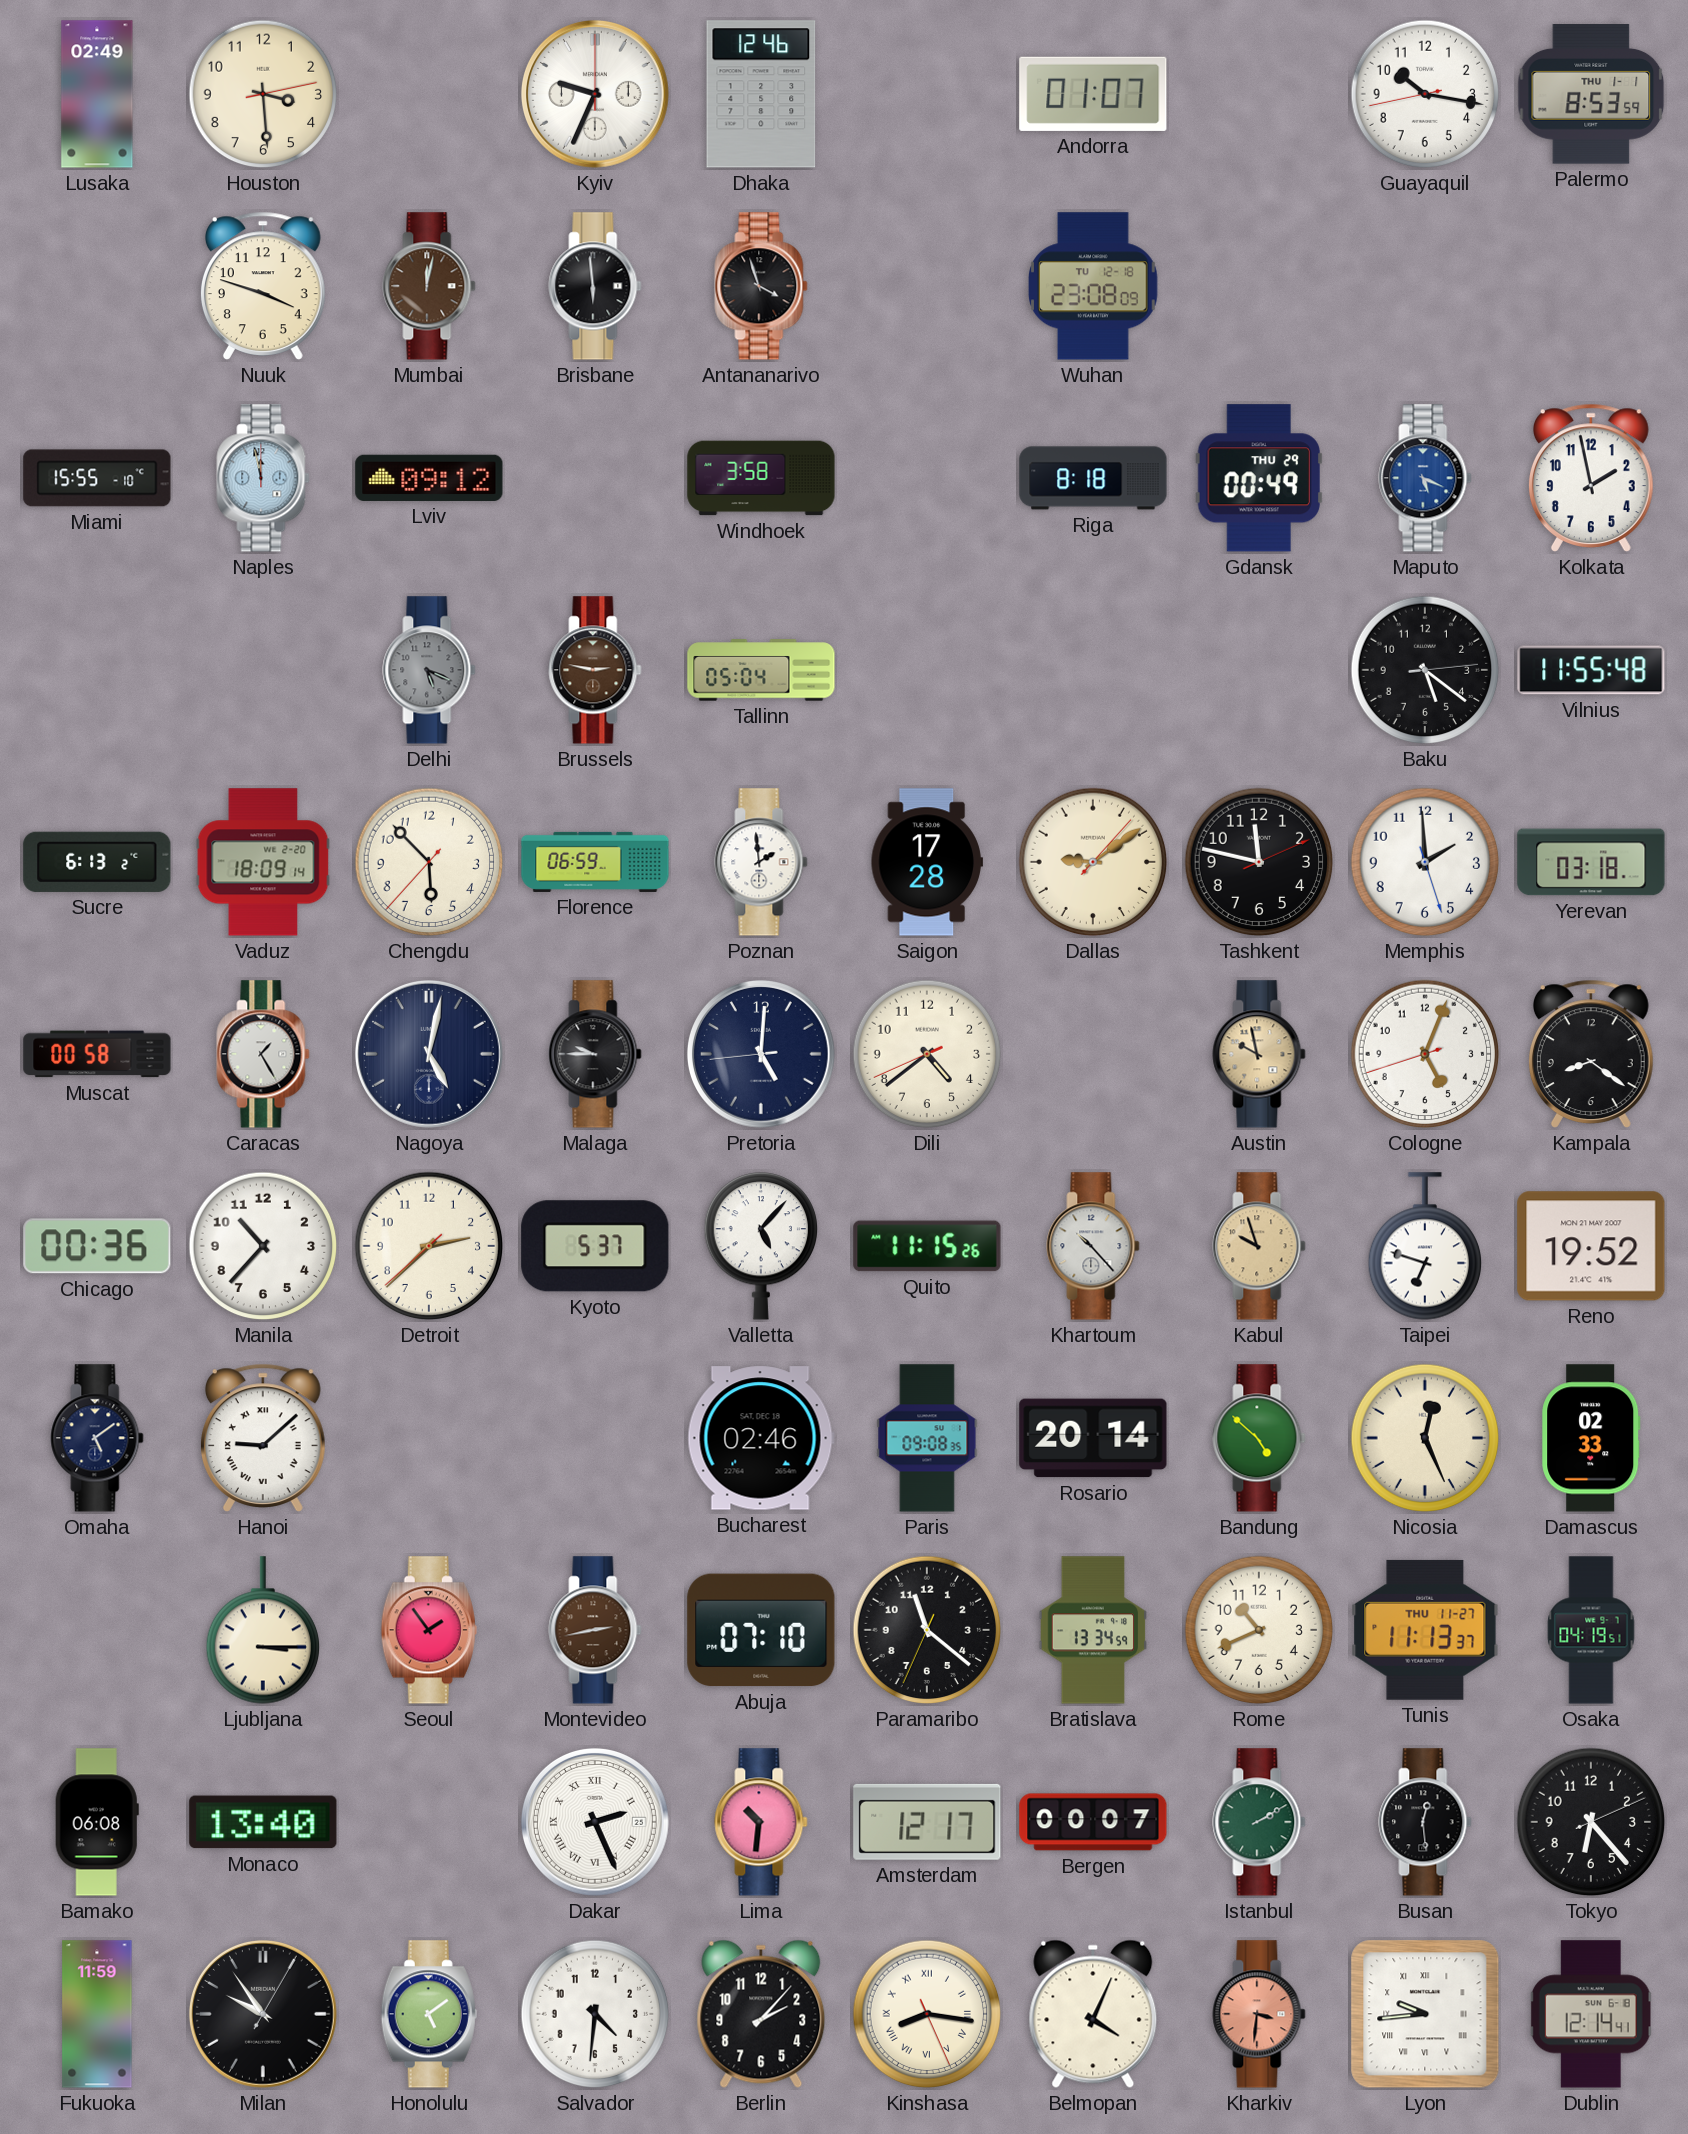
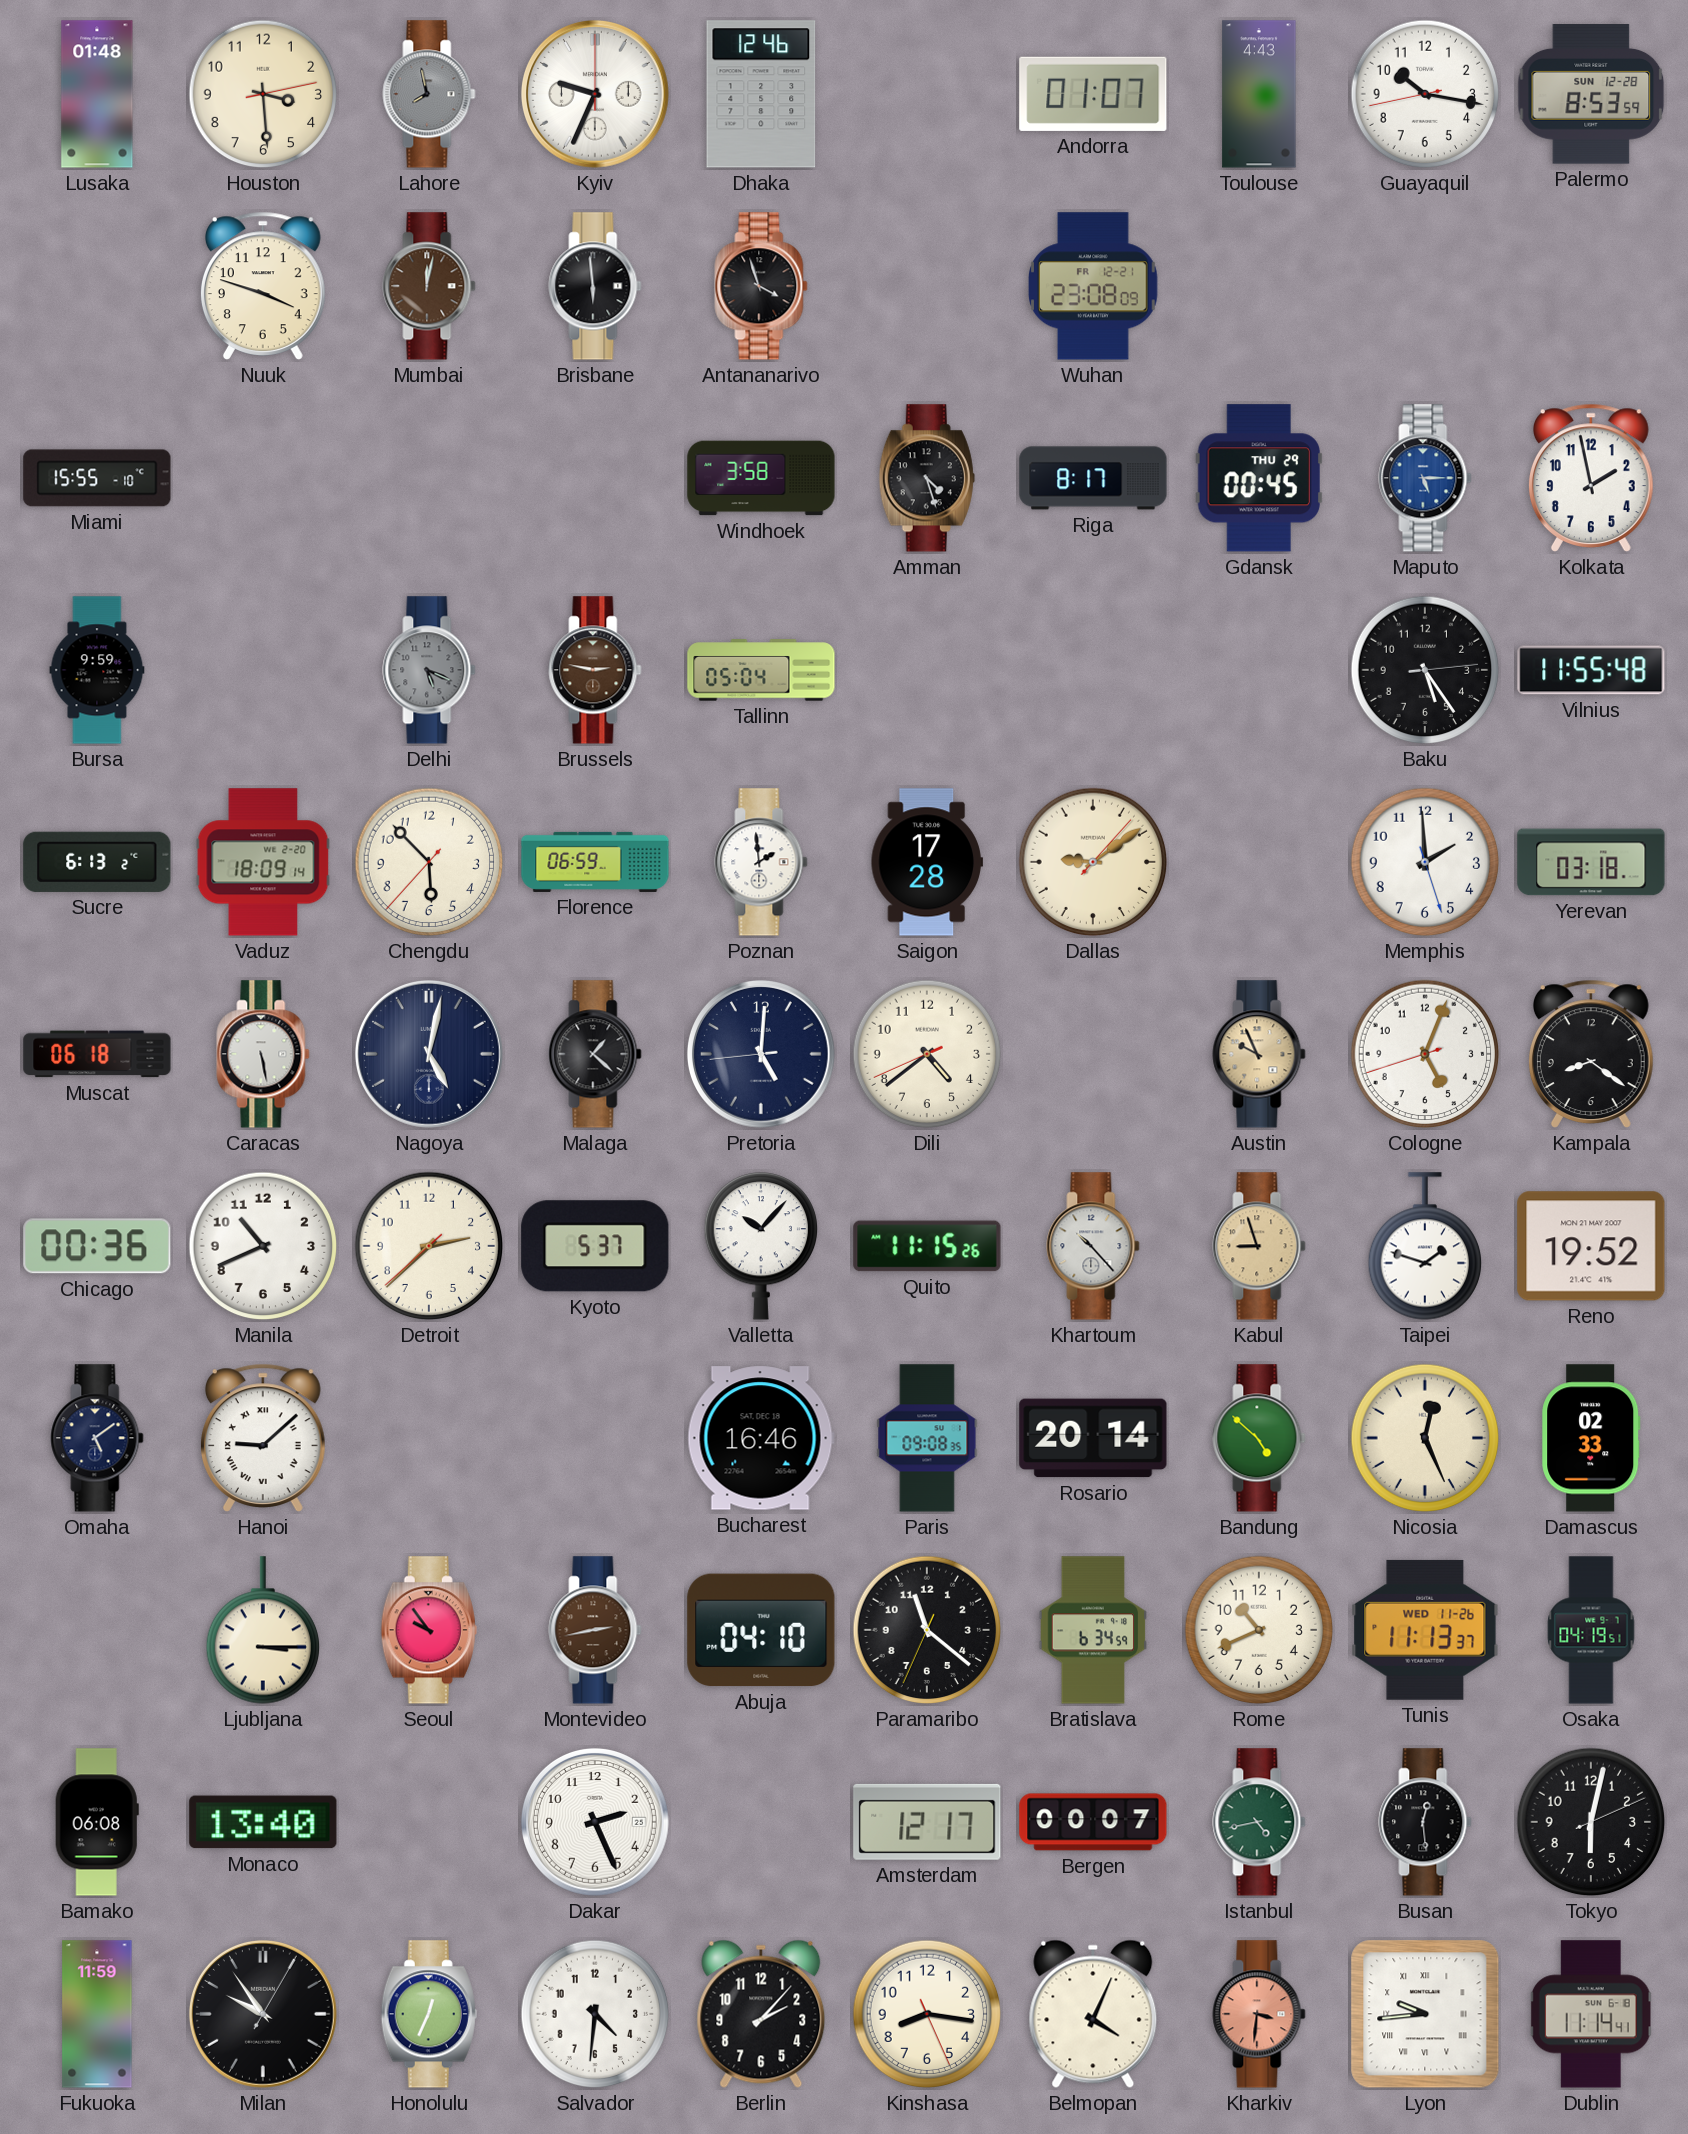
Lusaka: 02:49 -> 01:48
Lahore: none -> 7:58
Toulouse: none -> 4:43
Palermo date: THU 1-1 -> SUN 12-28
Wuhan date: TU 12-18 -> FR 12-21
Naples: 11:58 -> none
Lviv: 09:12 -> none
Amman: none -> 4:27
Riga: 8:18 -> 8:17
Gdansk: 00:49 -> 00:45
Maputo: 5:19 -> 5:15
Bursa: none -> 9:59
Baku: 5:21 -> 5:24
Tashkent: 11:47 -> none
Muscat: 00:58 -> 06:18
Caracas: 1:25 -> 5:28
Malaga: 9:45 -> 1:22
Austin: 9:58 -> 9:56
Manila: 10:37 -> 10:41
Valletta: 5:07 -> 10:07
Kabul: 9:57 -> 8:57
Taipei: 6:48 -> 1:48
Bucharest: 02:46 -> 16:46
Seoul: 1:54 -> 9:54
Abuja: 07:10 -> 04:10
Bratislava: 13:34 -> 6:34
Tunis date: THU 11-27 -> WED 11-26
Dakar numerals: Roman -> Arabic
Lima: 10:31 -> none
Istanbul: 2:10 -> 4:43
Tokyo: 6:23 -> 6:02
Honolulu: 5:09 -> 12:34
Kinshasa numerals: Roman -> Arabic
Dublin: 12:14 -> 11:14
